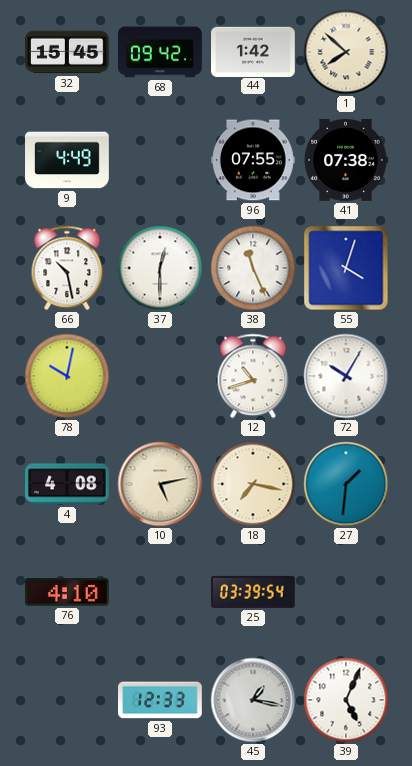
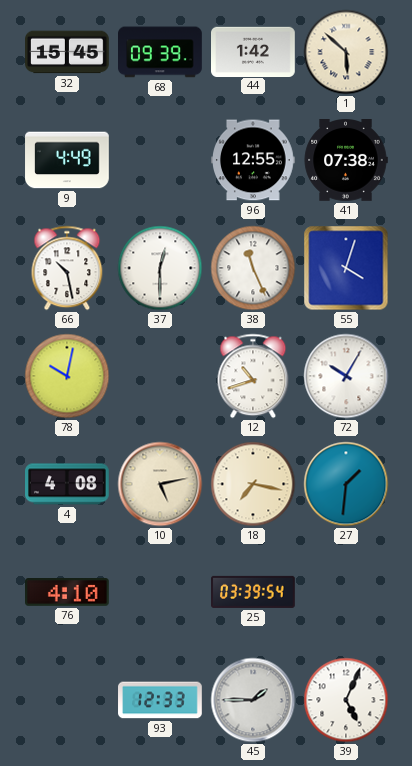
68: 09:42 -> 09:39
1: 7:52 -> 5:52
96: 07:55 -> 12:55
45: 1:17 -> 1:45
